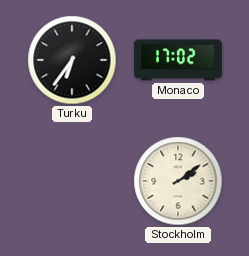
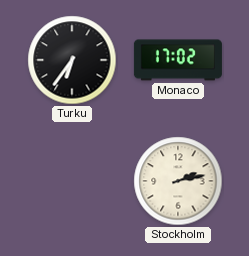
Stockholm: 2:09 -> 2:13
